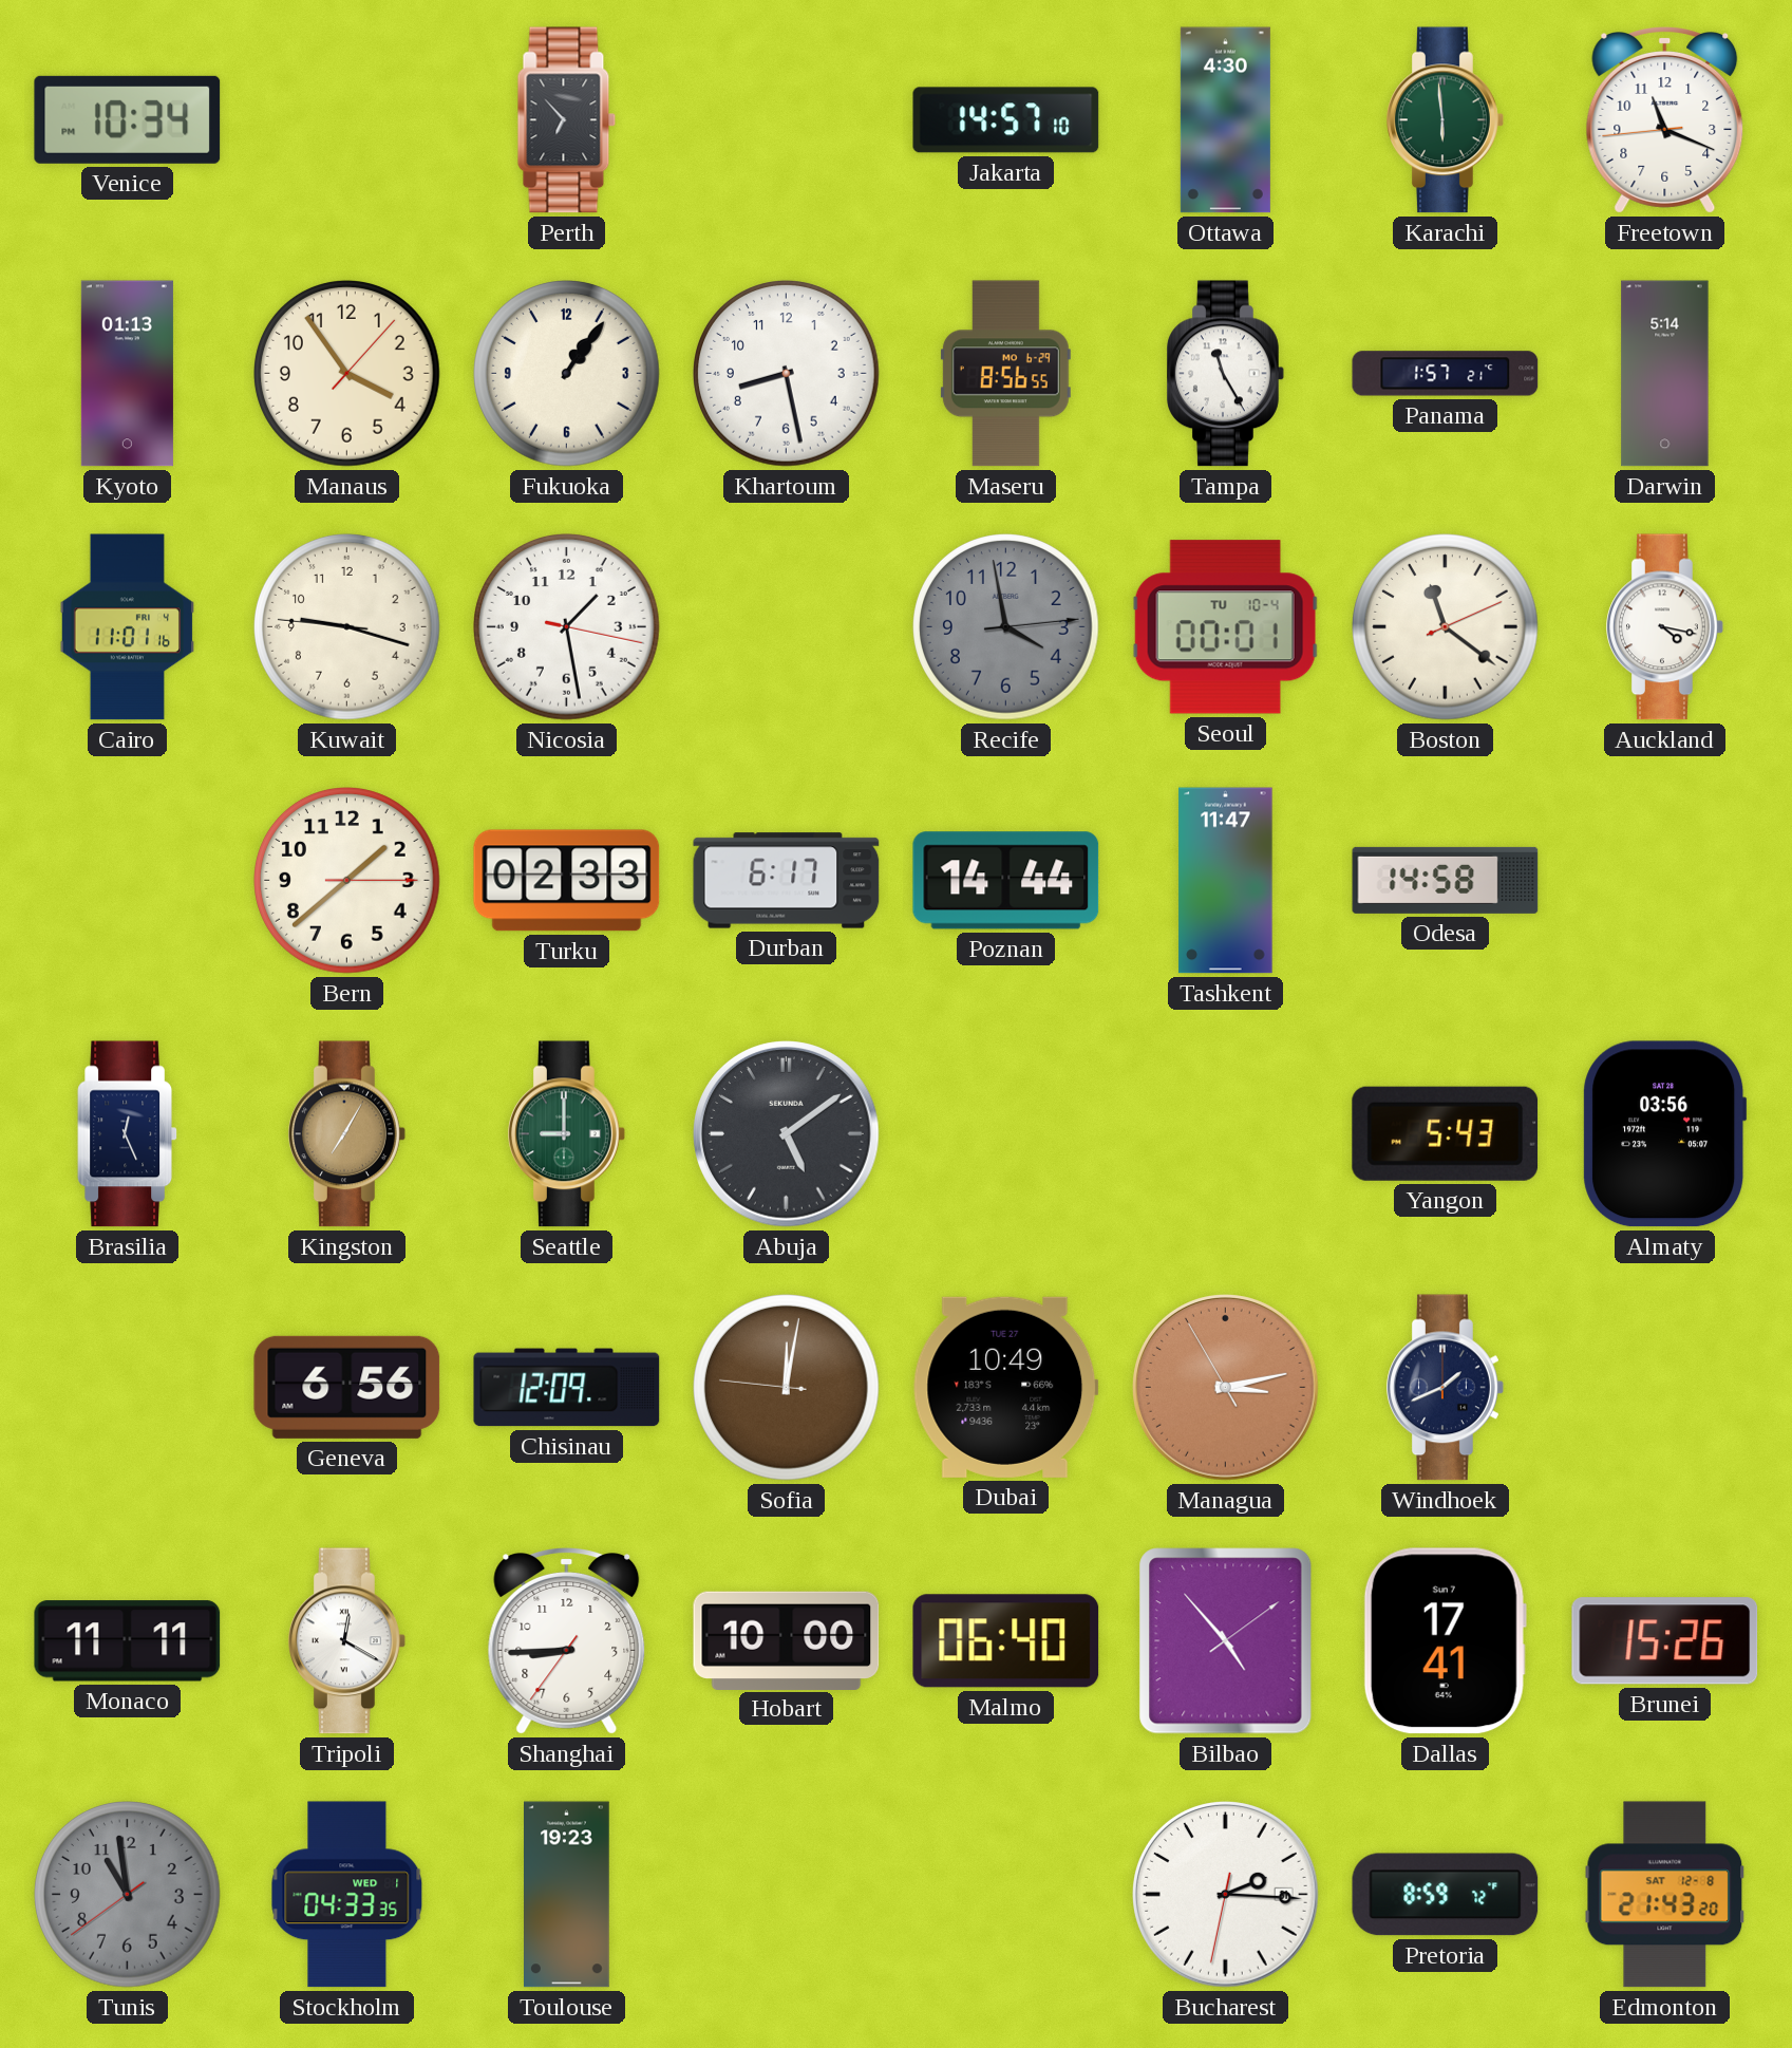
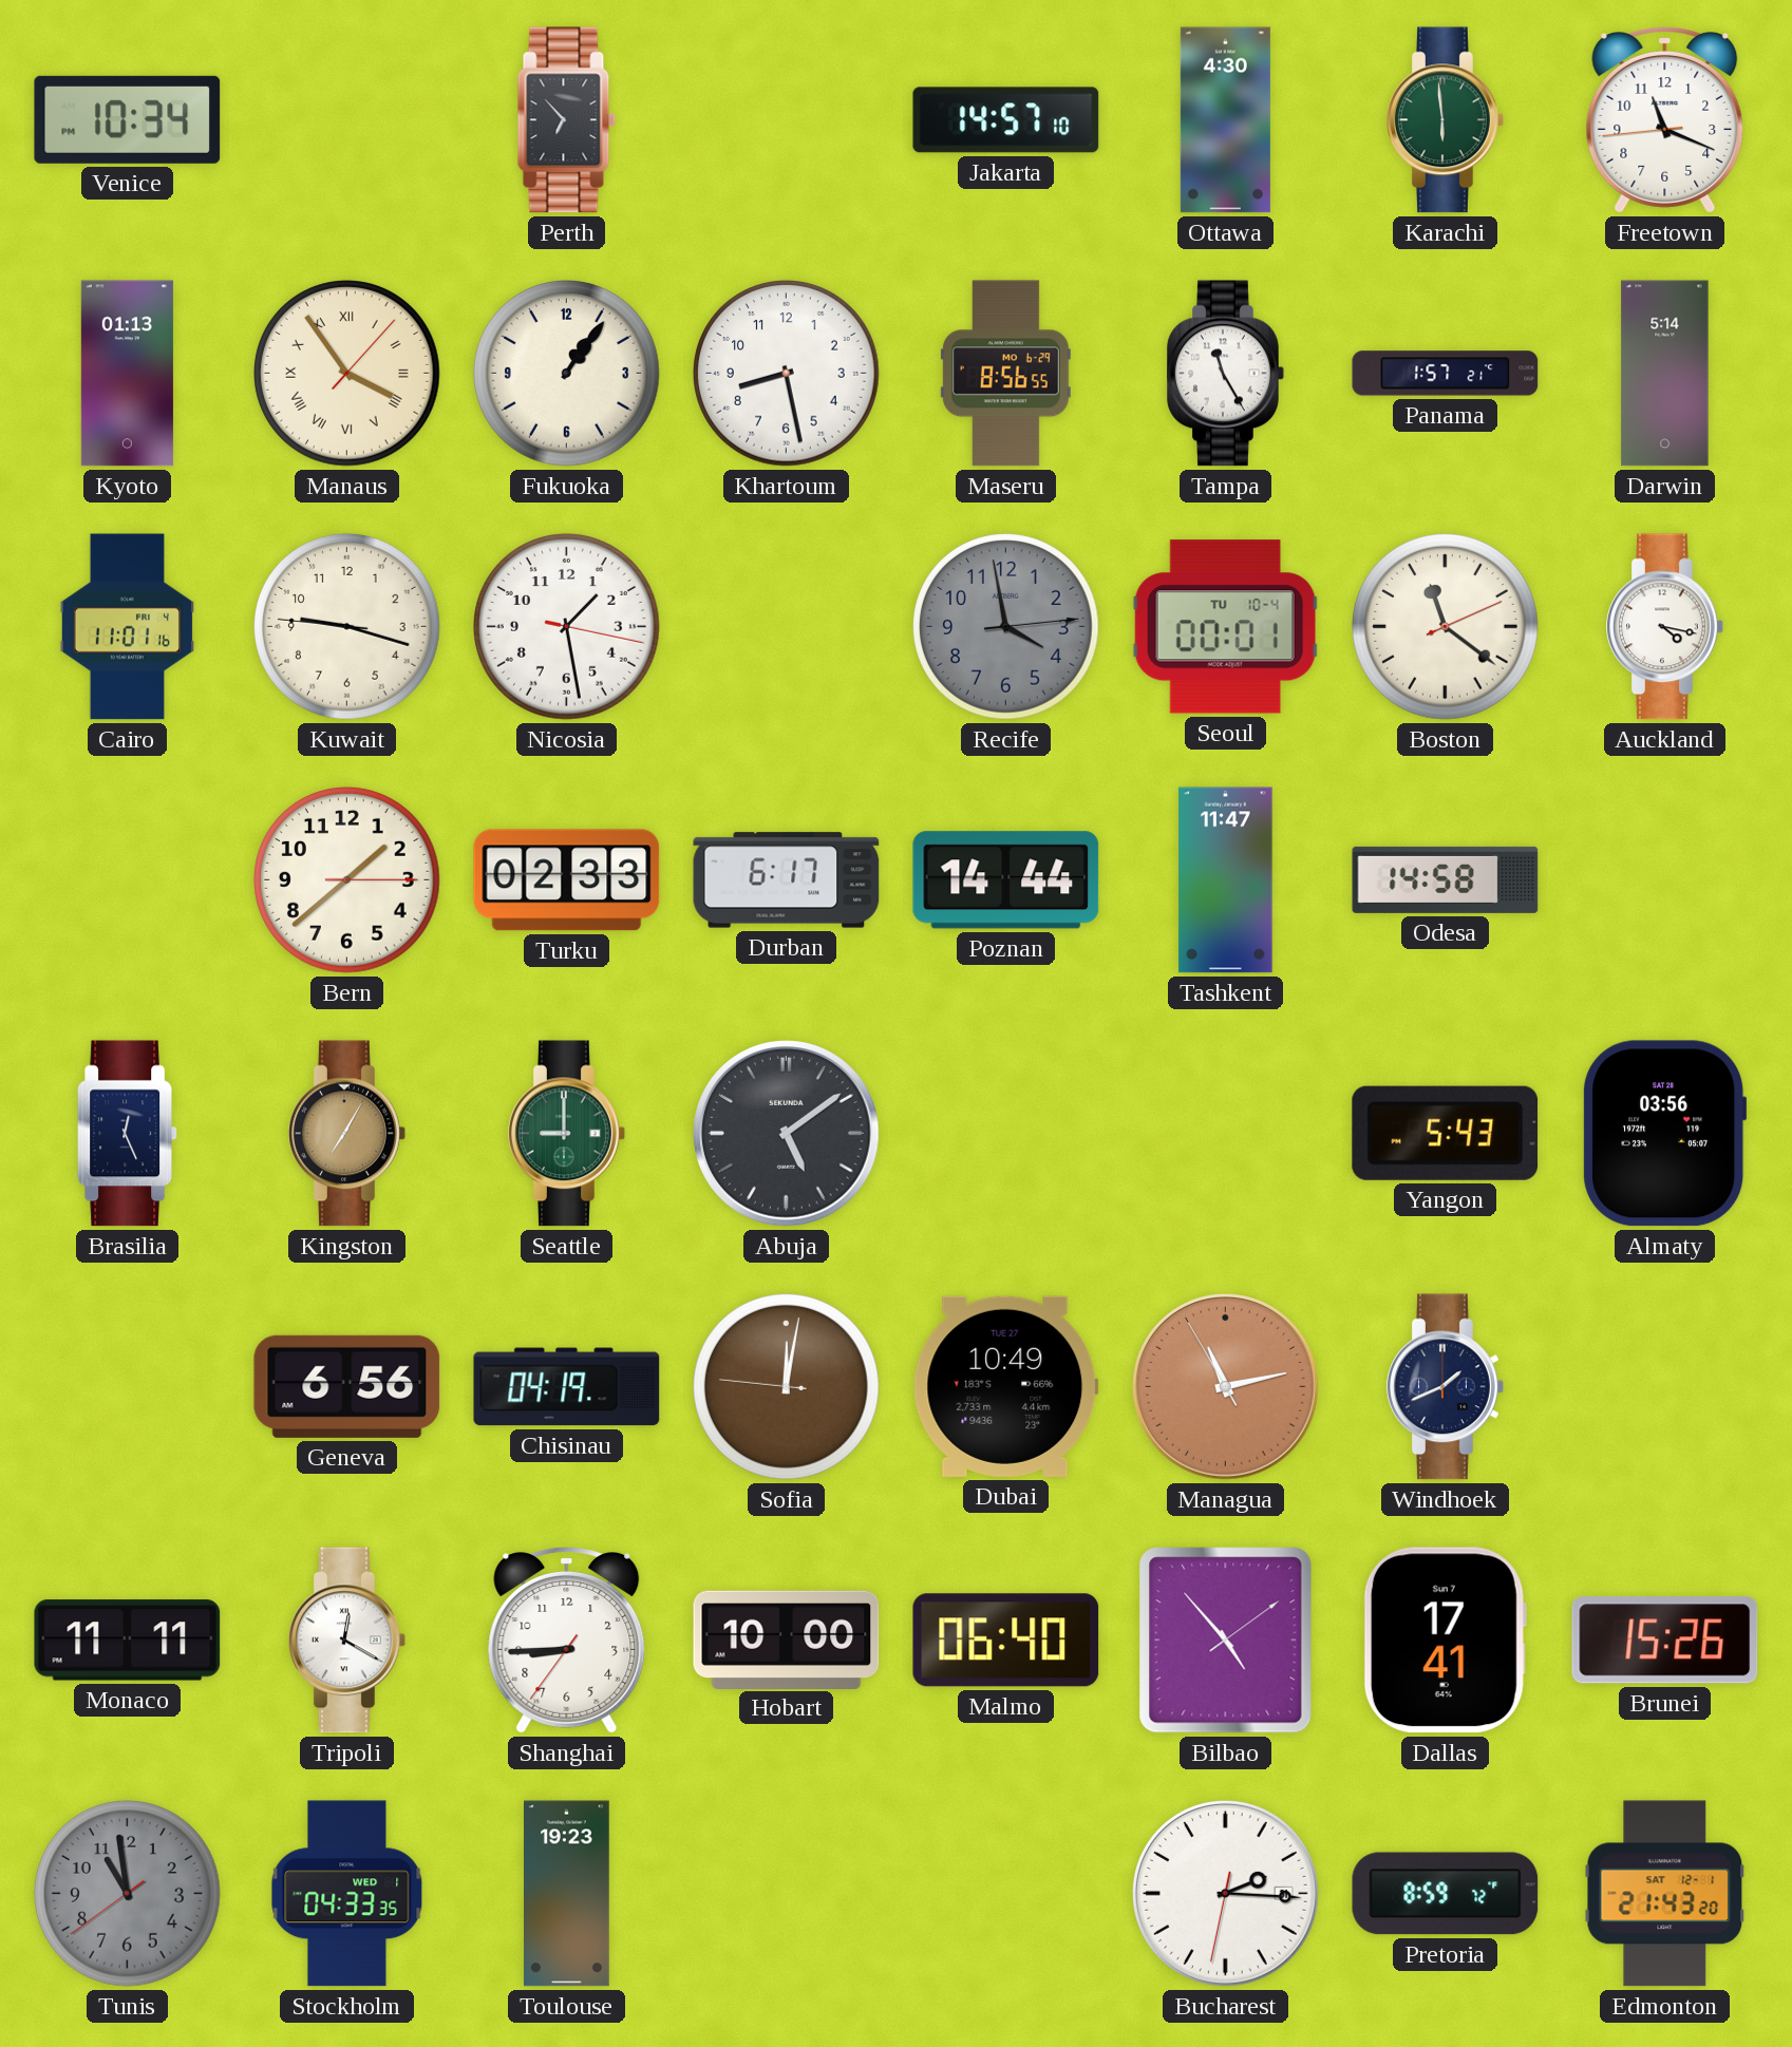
Manaus numerals: Arabic -> Roman
Chisinau: 12:09 -> 04:19
Managua: 3:12 -> 11:12
Edmonton date: SAT 12-8 -> SAT 12-1
